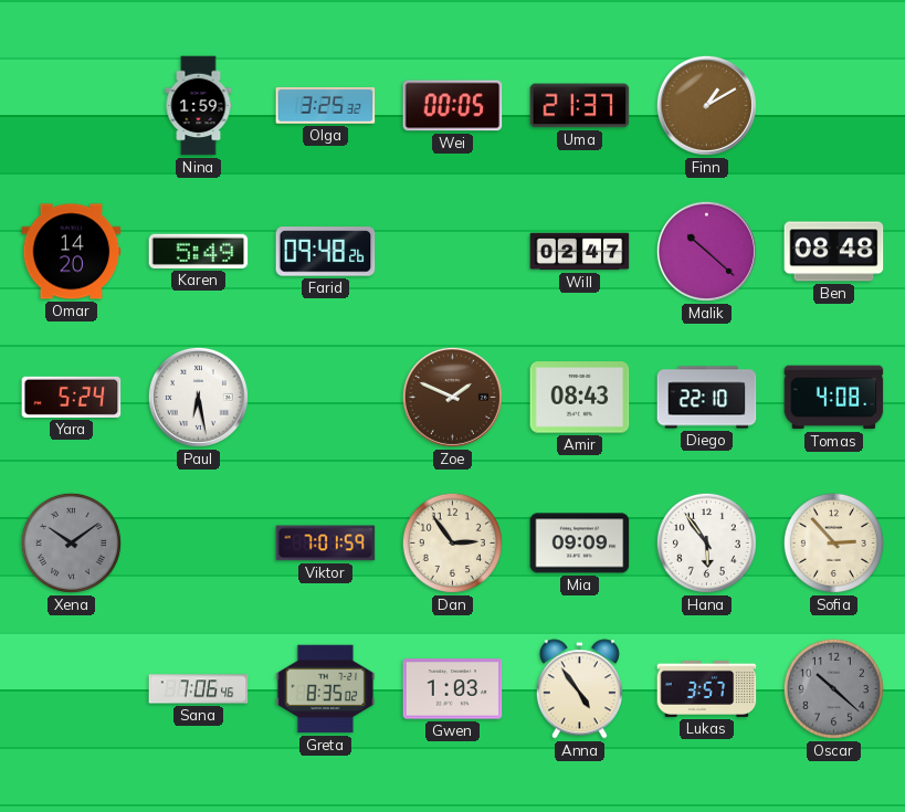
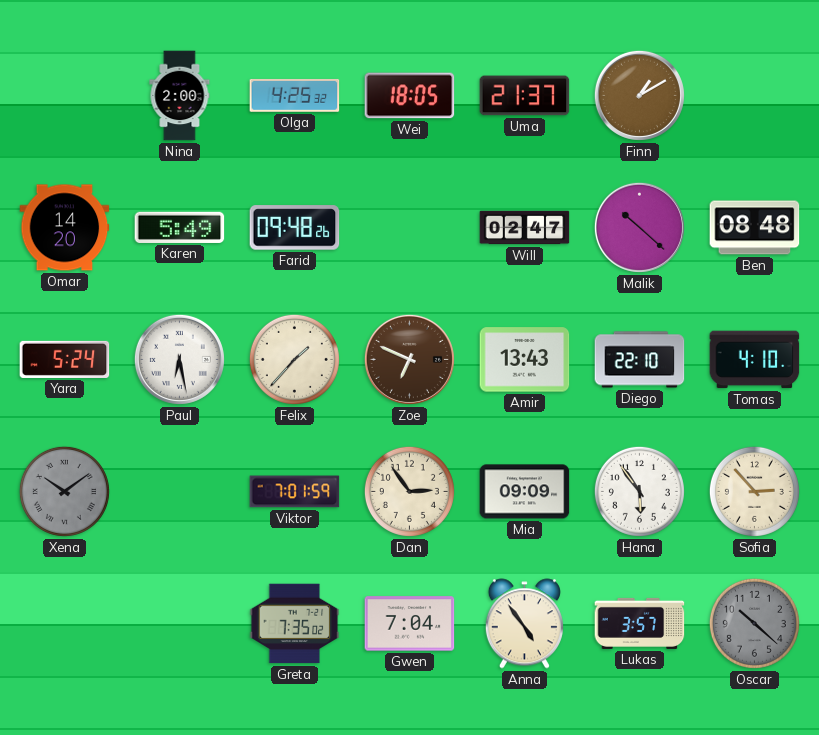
Nina: 1:59 -> 2:00
Olga: 3:25 -> 4:25
Wei: 00:05 -> 18:05
Felix: none -> 1:37
Zoe: 1:49 -> 6:49
Amir: 08:43 -> 13:43
Tomas: 4:08 -> 4:10
Sana: 7:06 -> none
Greta: 8:35 -> 7:35
Gwen: 1:03 -> 7:04
